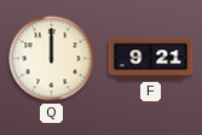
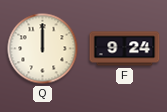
F: 9:21 -> 9:24
